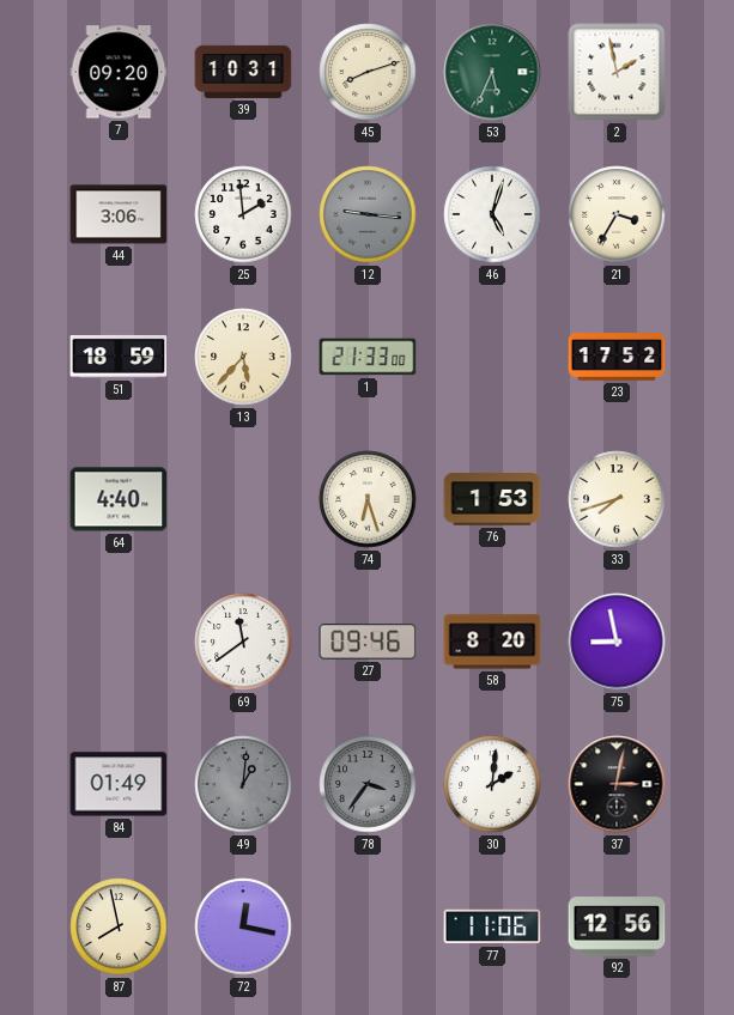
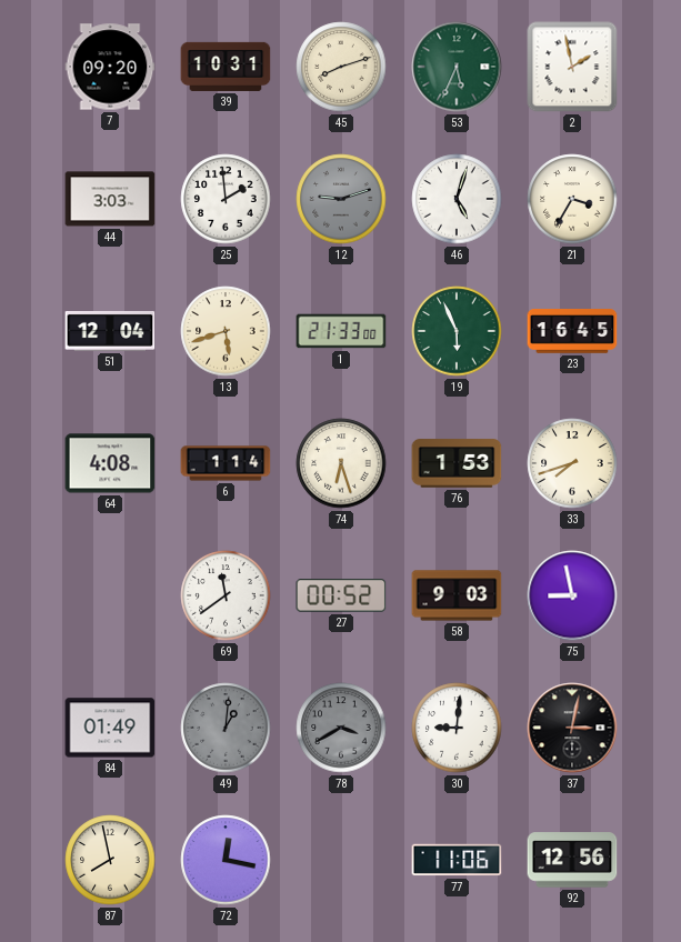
44: 3:06 -> 3:03
12: 9:16 -> 9:12
51: 18:59 -> 12:04
13: 5:37 -> 5:42
19: none -> 5:56
23: 17:52 -> 16:45
64: 4:40 -> 4:08
6: none -> 1:14
27: 09:46 -> 00:52
58: 8:20 -> 9:03
78: 3:36 -> 3:40
30: 2:01 -> 9:01
